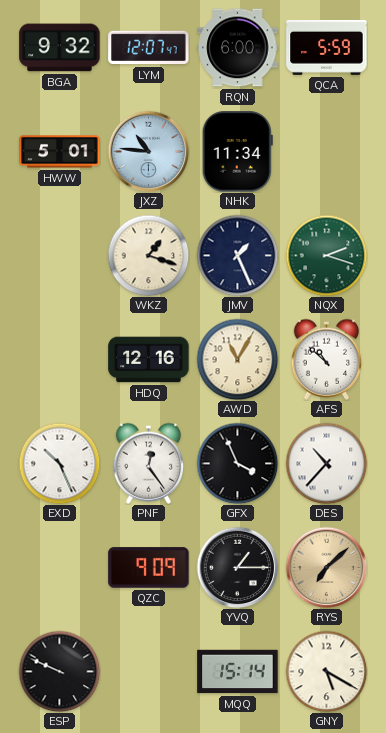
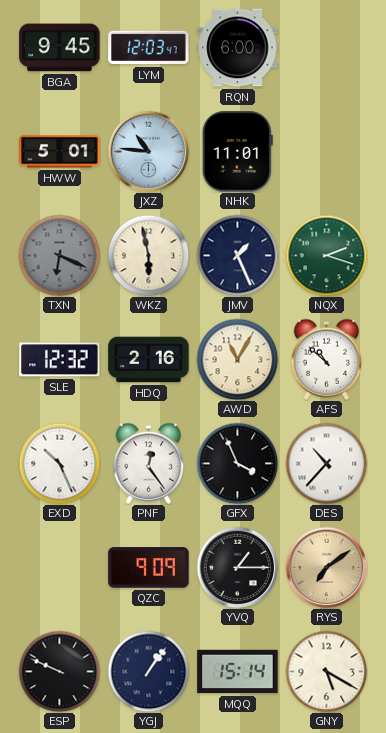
BGA: 9:32 -> 9:45
LYM: 12:07 -> 12:03
QCA: 5:59 -> none
NHK: 11:34 -> 11:01
TXN: none -> 6:19
WKZ: 1:18 -> 5:58
SLE: none -> 12:32
HDQ: 12:16 -> 2:16
RYS: 7:08 -> 7:09
YGJ: none -> 1:06
